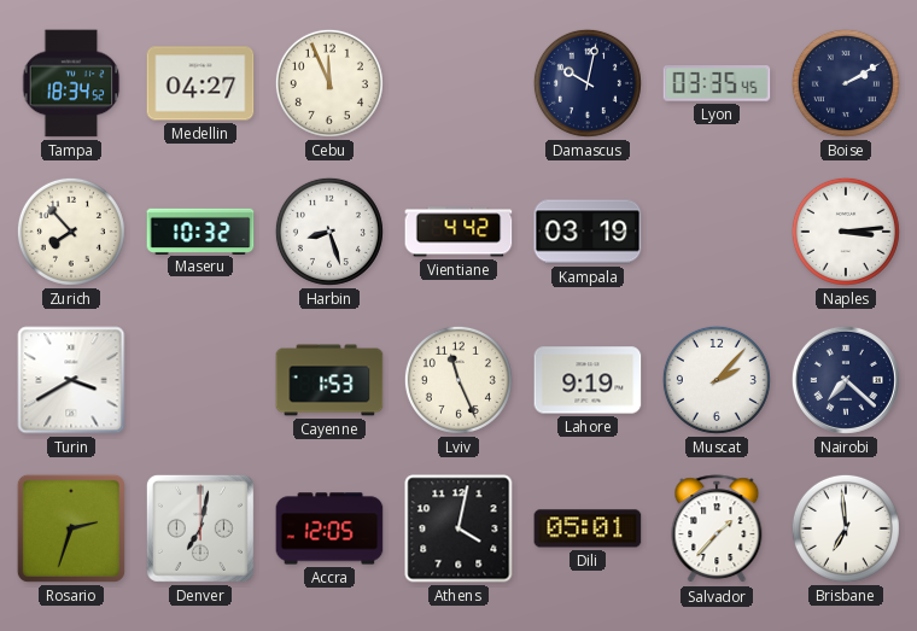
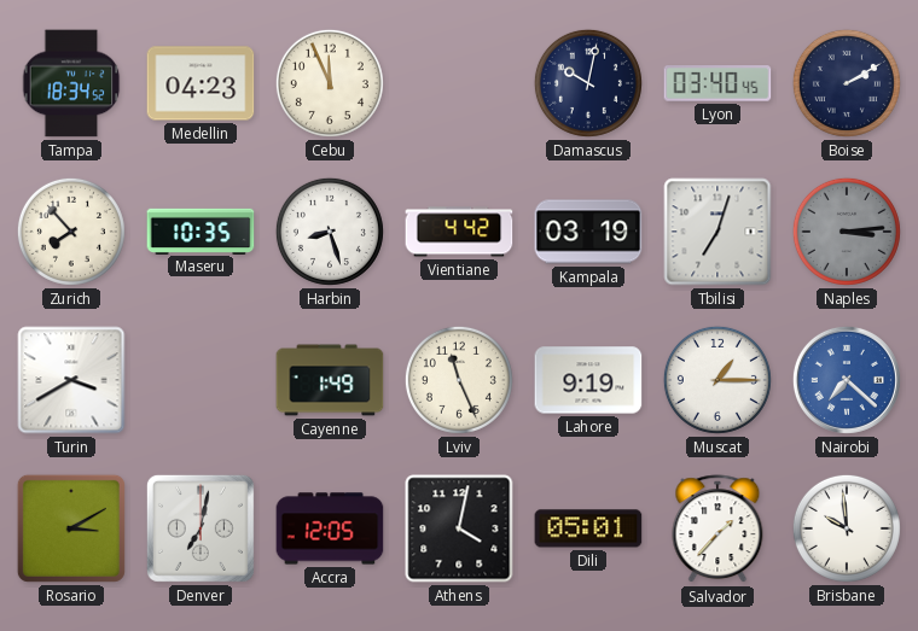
Medellin: 04:27 -> 04:23
Lyon: 03:35 -> 03:40
Maseru: 10:32 -> 10:35
Tbilisi: none -> 7:03
Naples dial: white -> grey
Cayenne: 1:53 -> 1:49
Muscat: 2:07 -> 1:15
Nairobi dial: navy -> blue
Rosario: 2:33 -> 3:10
Brisbane: 6:59 -> 9:59
